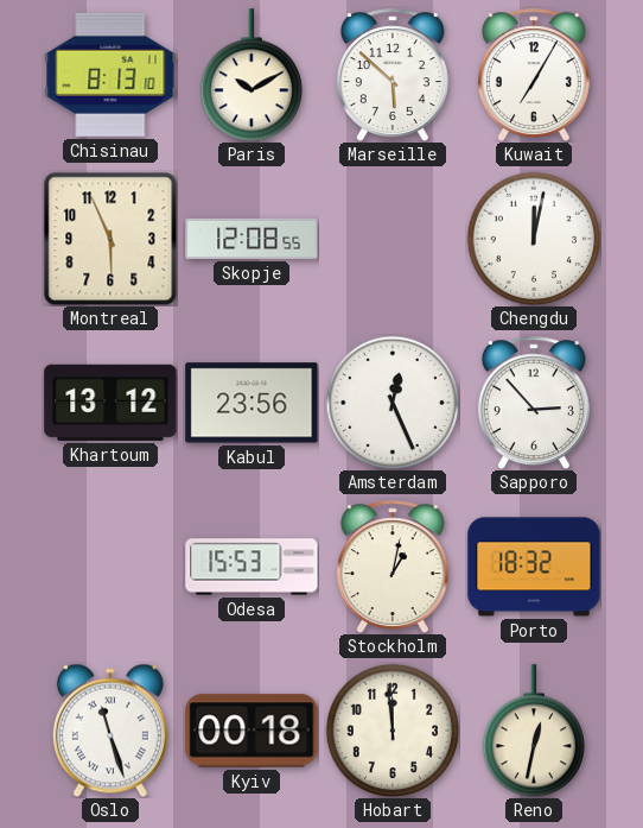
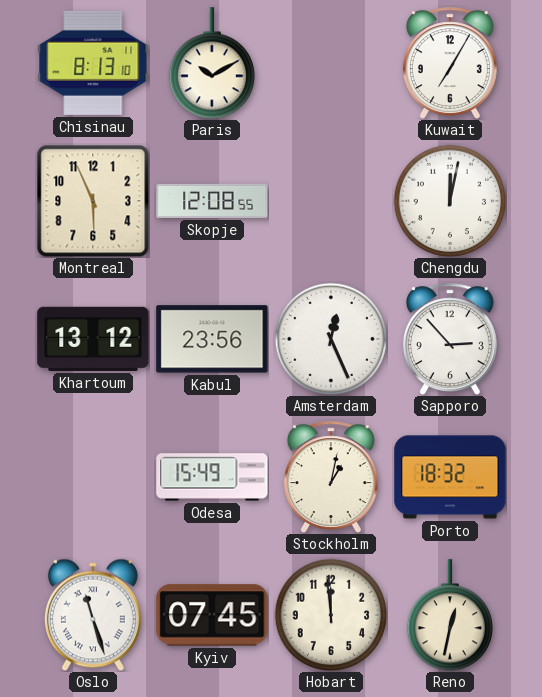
Marseille: 5:52 -> none
Odesa: 15:53 -> 15:49
Kyiv: 00:18 -> 07:45
